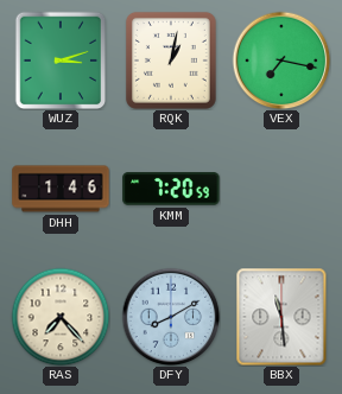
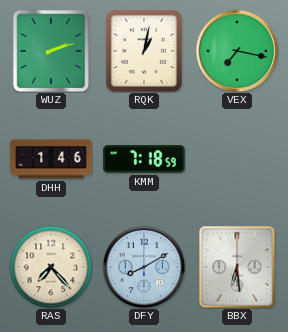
WUZ: 3:12 -> 2:12
KMM: 7:20 -> 7:18
BBX: 11:29 -> 6:29
